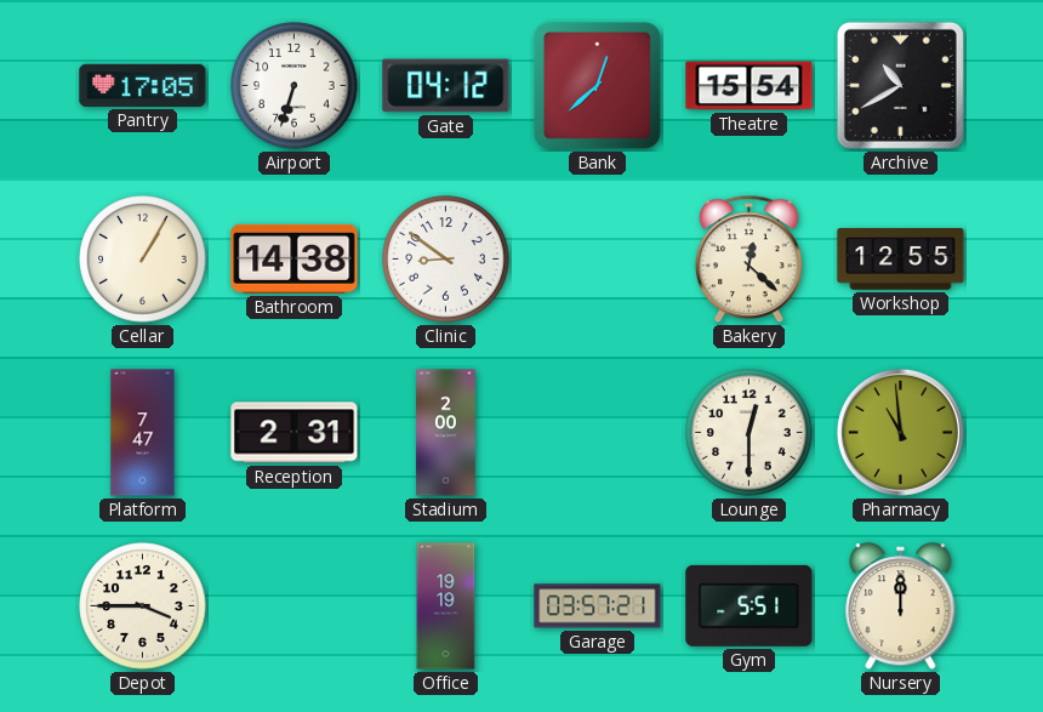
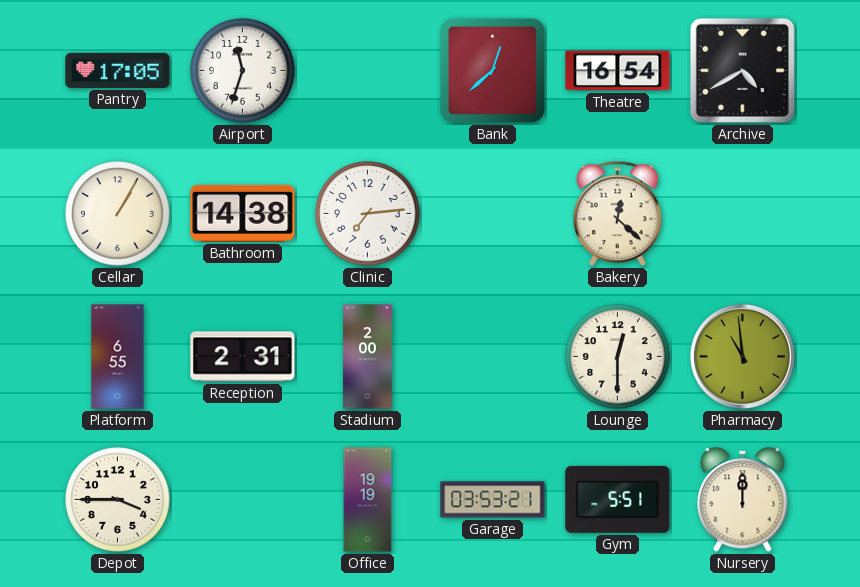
Airport: 6:33 -> 11:33
Gate: 04:12 -> none
Theatre: 15:54 -> 16:54
Archive: 10:40 -> 4:40
Clinic: 8:51 -> 7:14
Workshop: 12:55 -> none
Platform: 7:47 -> 6:55
Garage: 03:57 -> 03:53
